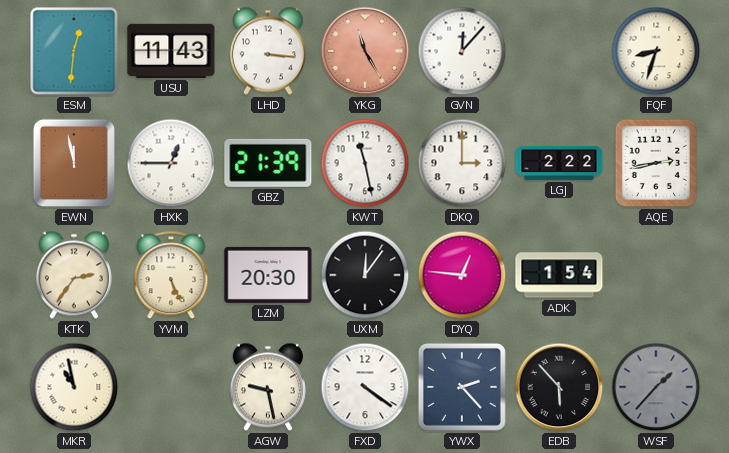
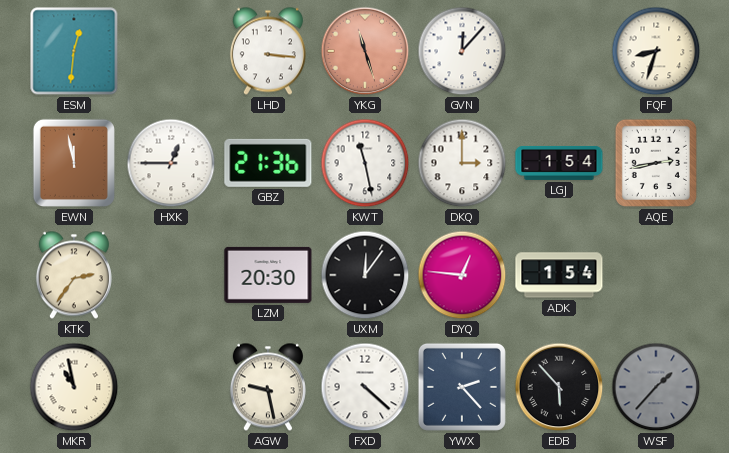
USU: 11:43 -> none
YKG: 11:25 -> 11:27
GBZ: 21:39 -> 21:36
LGJ: 2:22 -> 1:54
YVM: 5:26 -> none
FXD: 4:21 -> 4:22
